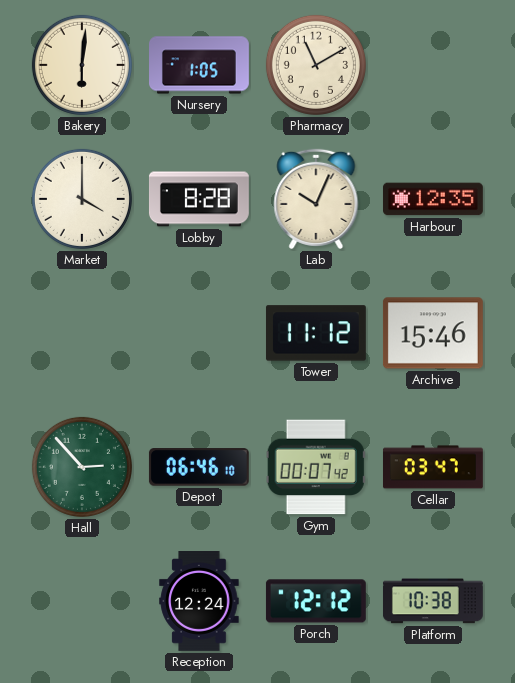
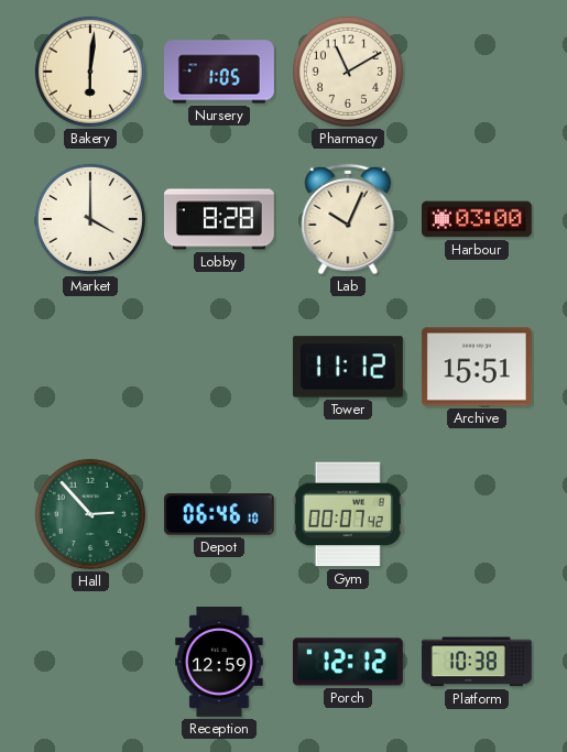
Harbour: 12:35 -> 03:00
Archive: 15:46 -> 15:51
Cellar: 03:47 -> none
Reception: 12:24 -> 12:59
